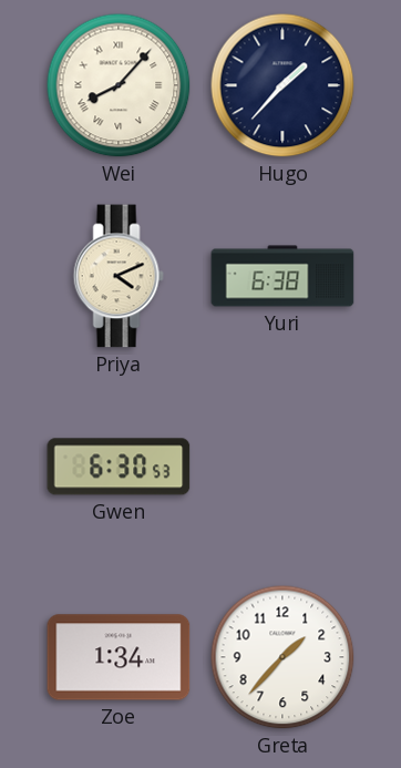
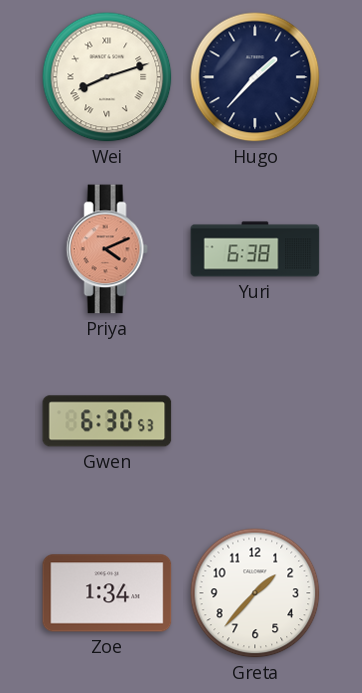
Wei: 8:07 -> 8:12
Priya dial: cream -> salmon
